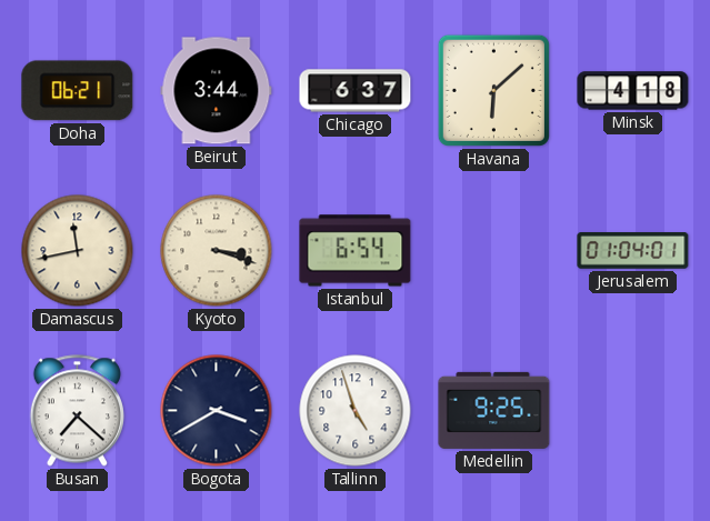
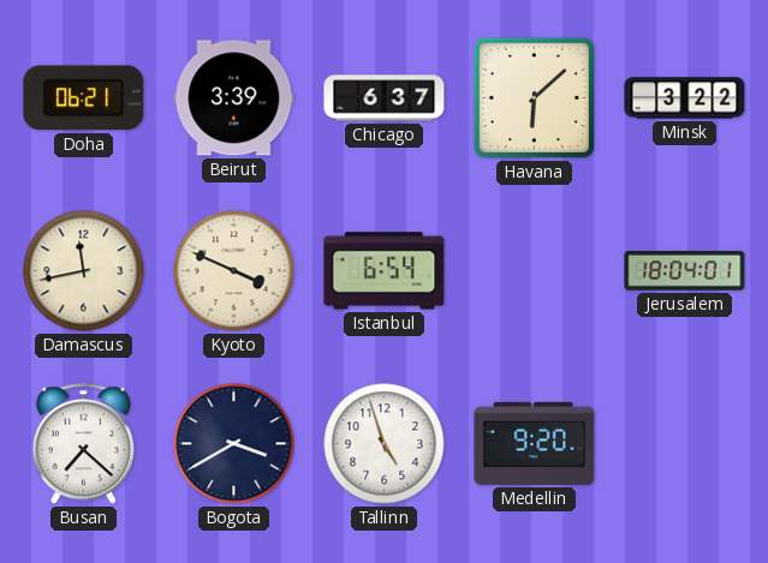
Beirut: 3:44 -> 3:39
Minsk: 4:18 -> 3:22
Kyoto: 3:18 -> 3:49
Jerusalem: 01:04 -> 18:04
Medellin: 9:25 -> 9:20
